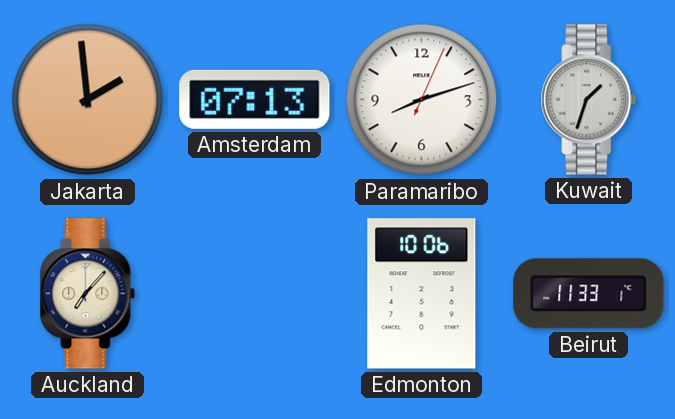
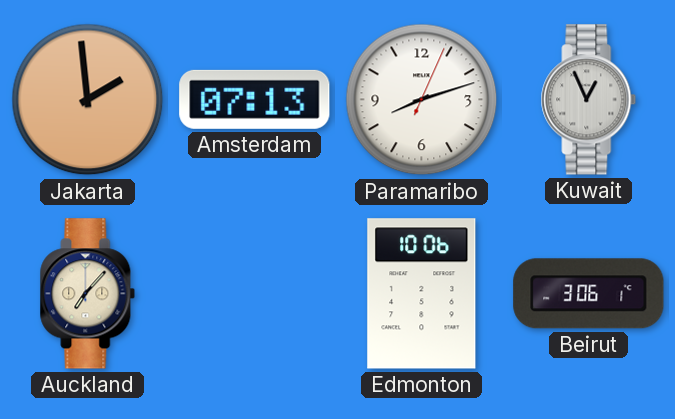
Kuwait: 1:33 -> 12:56
Beirut: 11:33 -> 3:06
